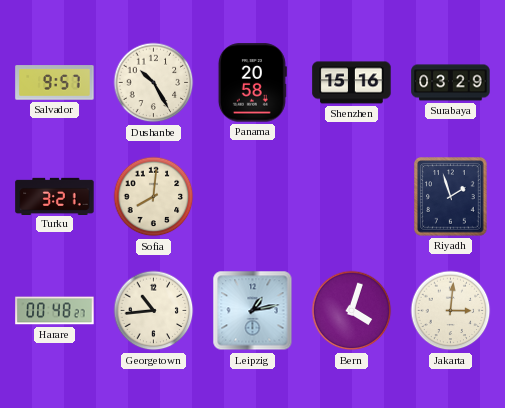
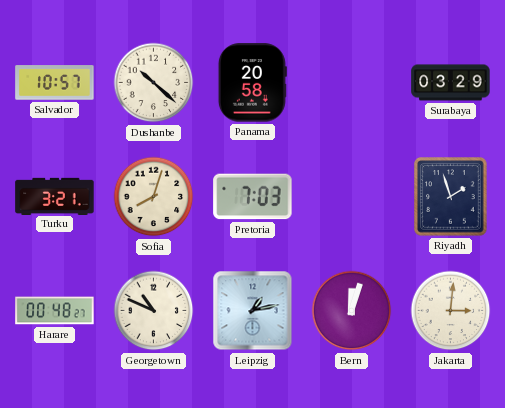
Salvador: 9:57 -> 10:57
Dushanbe: 10:25 -> 10:22
Shenzhen: 15:16 -> none
Sofia: 8:01 -> 8:03
Pretoria: none -> 7:03
Georgetown: 10:44 -> 10:49
Bern: 4:03 -> 12:03
